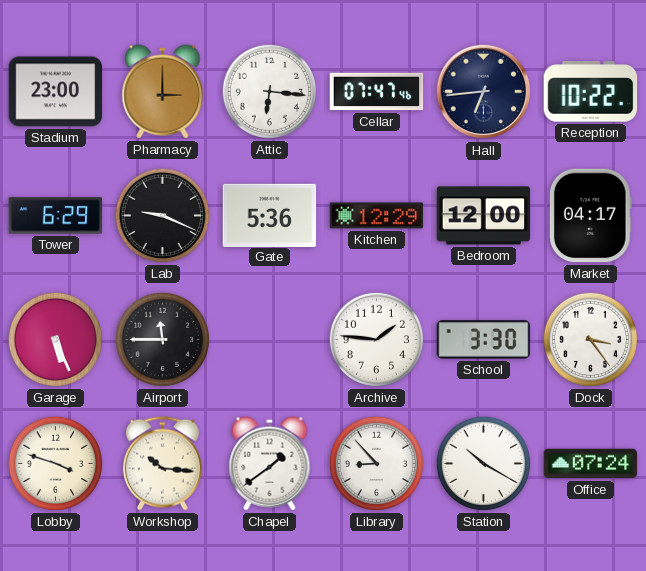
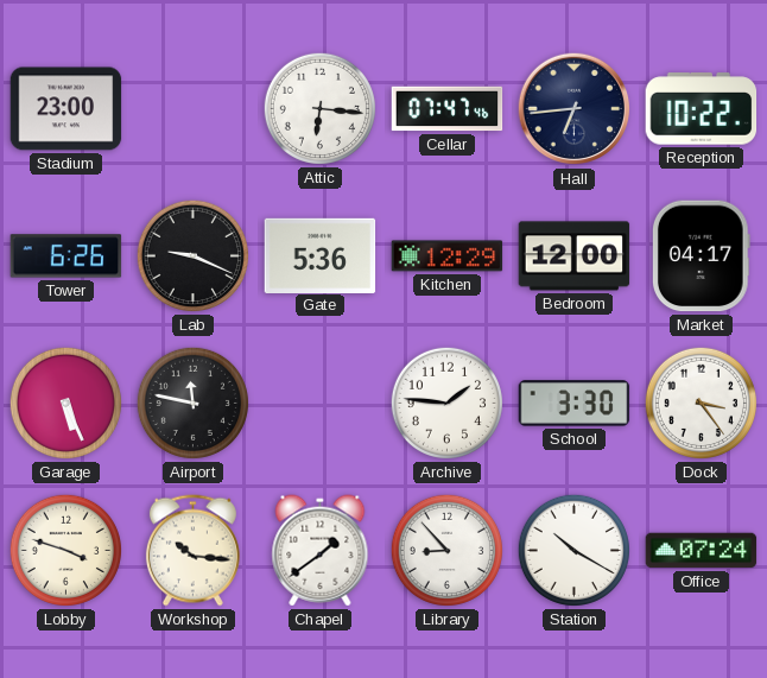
Pharmacy: 3:00 -> none
Tower: 6:29 -> 6:26
Airport: 11:45 -> 11:47
